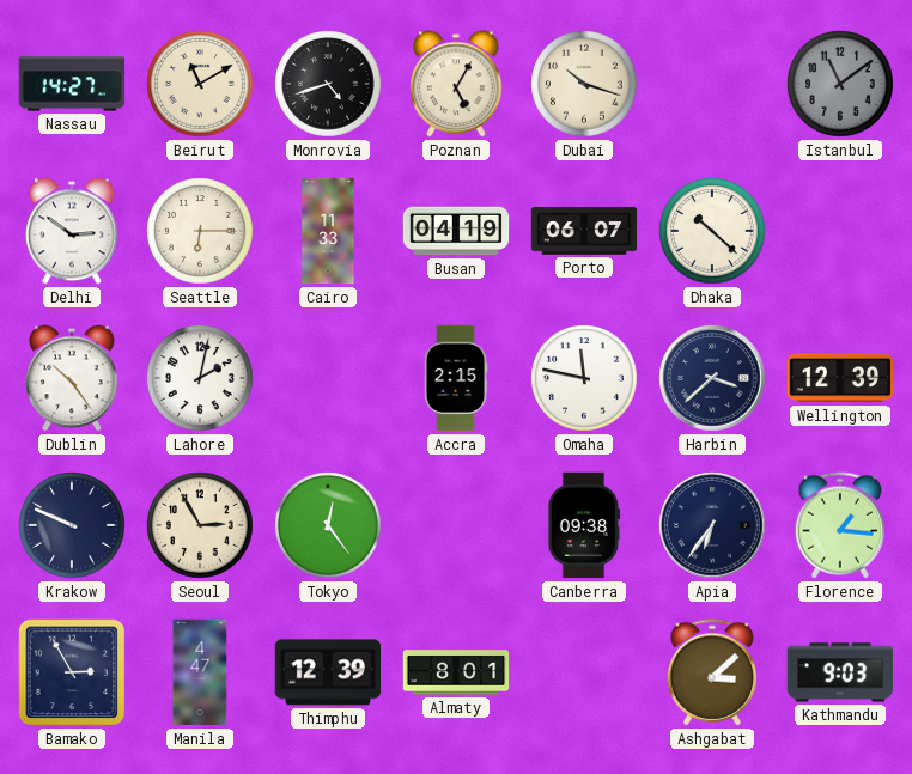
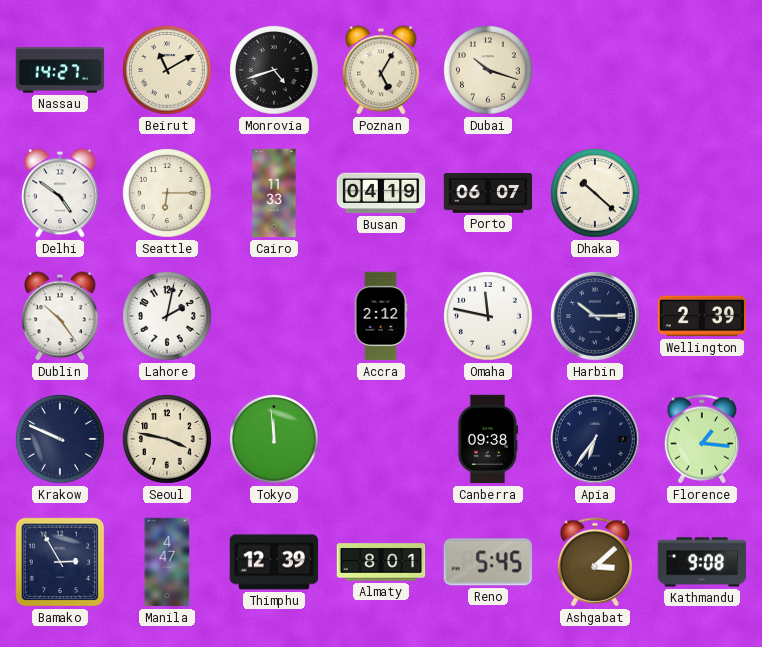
Istanbul: 11:09 -> none
Delhi: 2:51 -> 4:51
Accra: 2:15 -> 2:12
Harbin: 3:38 -> 10:15
Wellington: 12:39 -> 2:39
Seoul: 2:55 -> 3:47
Tokyo: 12:24 -> 11:59
Reno: none -> 5:45
Kathmandu: 9:03 -> 9:08
